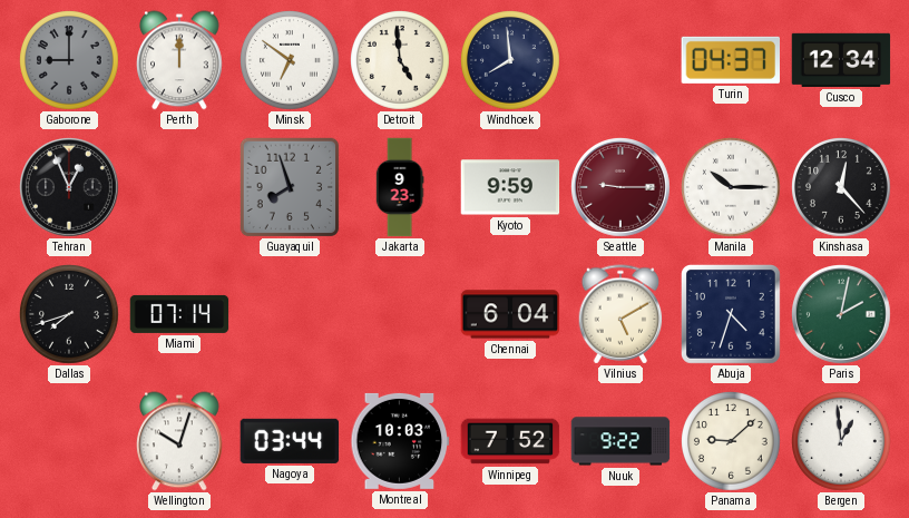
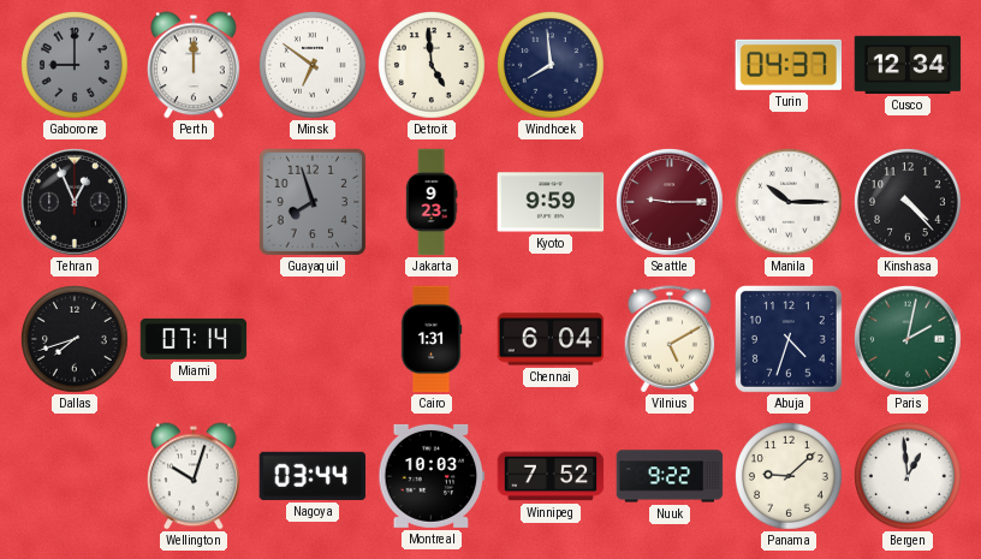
Kinshasa: 12:23 -> 4:23
Cairo: none -> 1:31
